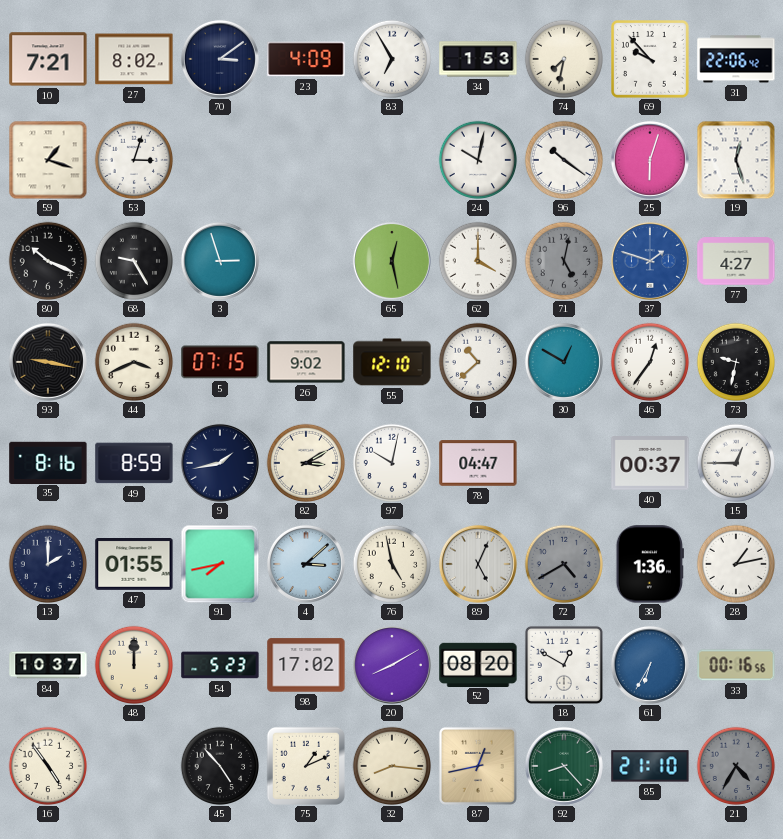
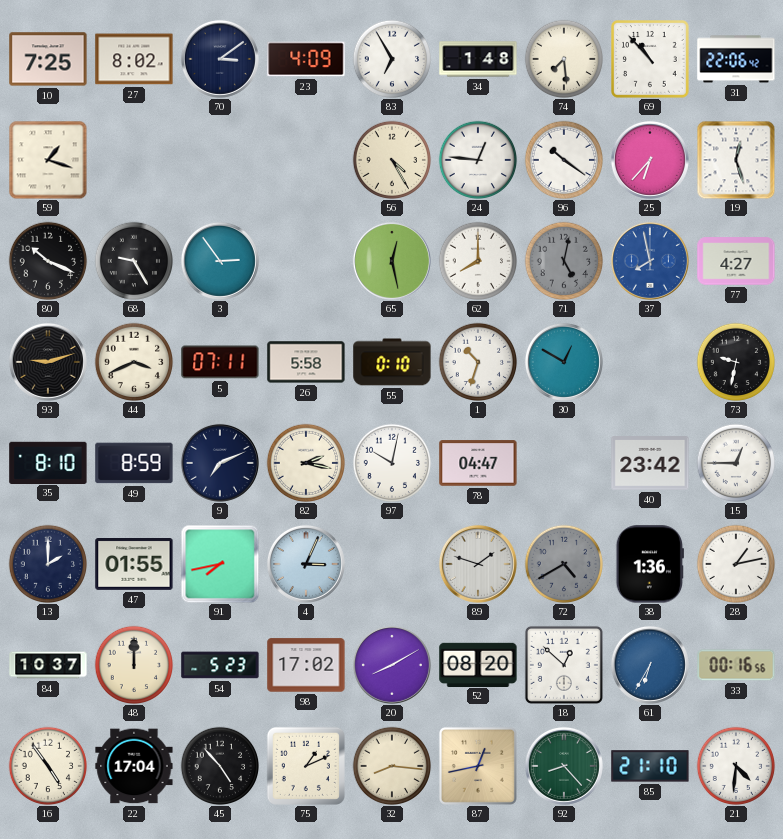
10: 7:21 -> 7:25
34: 1:53 -> 1:48
74: 7:32 -> 7:29
69: 9:53 -> 10:53
53: 3:03 -> none
56: none -> 4:25
24: 10:02 -> 12:46
25: 6:03 -> 6:37
3: 2:57 -> 2:54
62: 4:00 -> 8:00
37: 1:48 -> 7:58
93: 9:17 -> 9:12
5: 07:15 -> 07:11
26: 9:02 -> 5:58
55: 12:10 -> 0:10
1: 10:38 -> 10:33
46: 12:36 -> none
35: 8:16 -> 8:10
9: 1:43 -> 7:11
82: 3:10 -> 2:17
40: 00:37 -> 23:42
4: 3:08 -> 3:04
76: 4:58 -> none
89: 5:04 -> 1:48
18: 12:50 -> 12:52
22: none -> 17:04
21: 4:35 -> 4:31
21 dial: grey -> white
